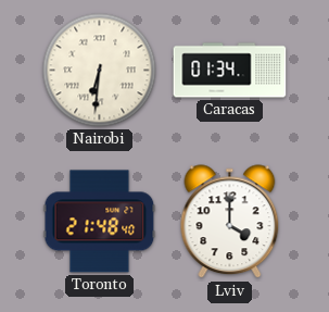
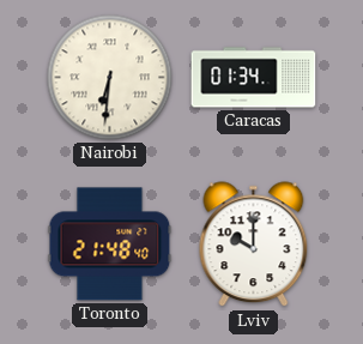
Lviv: 4:00 -> 10:00
